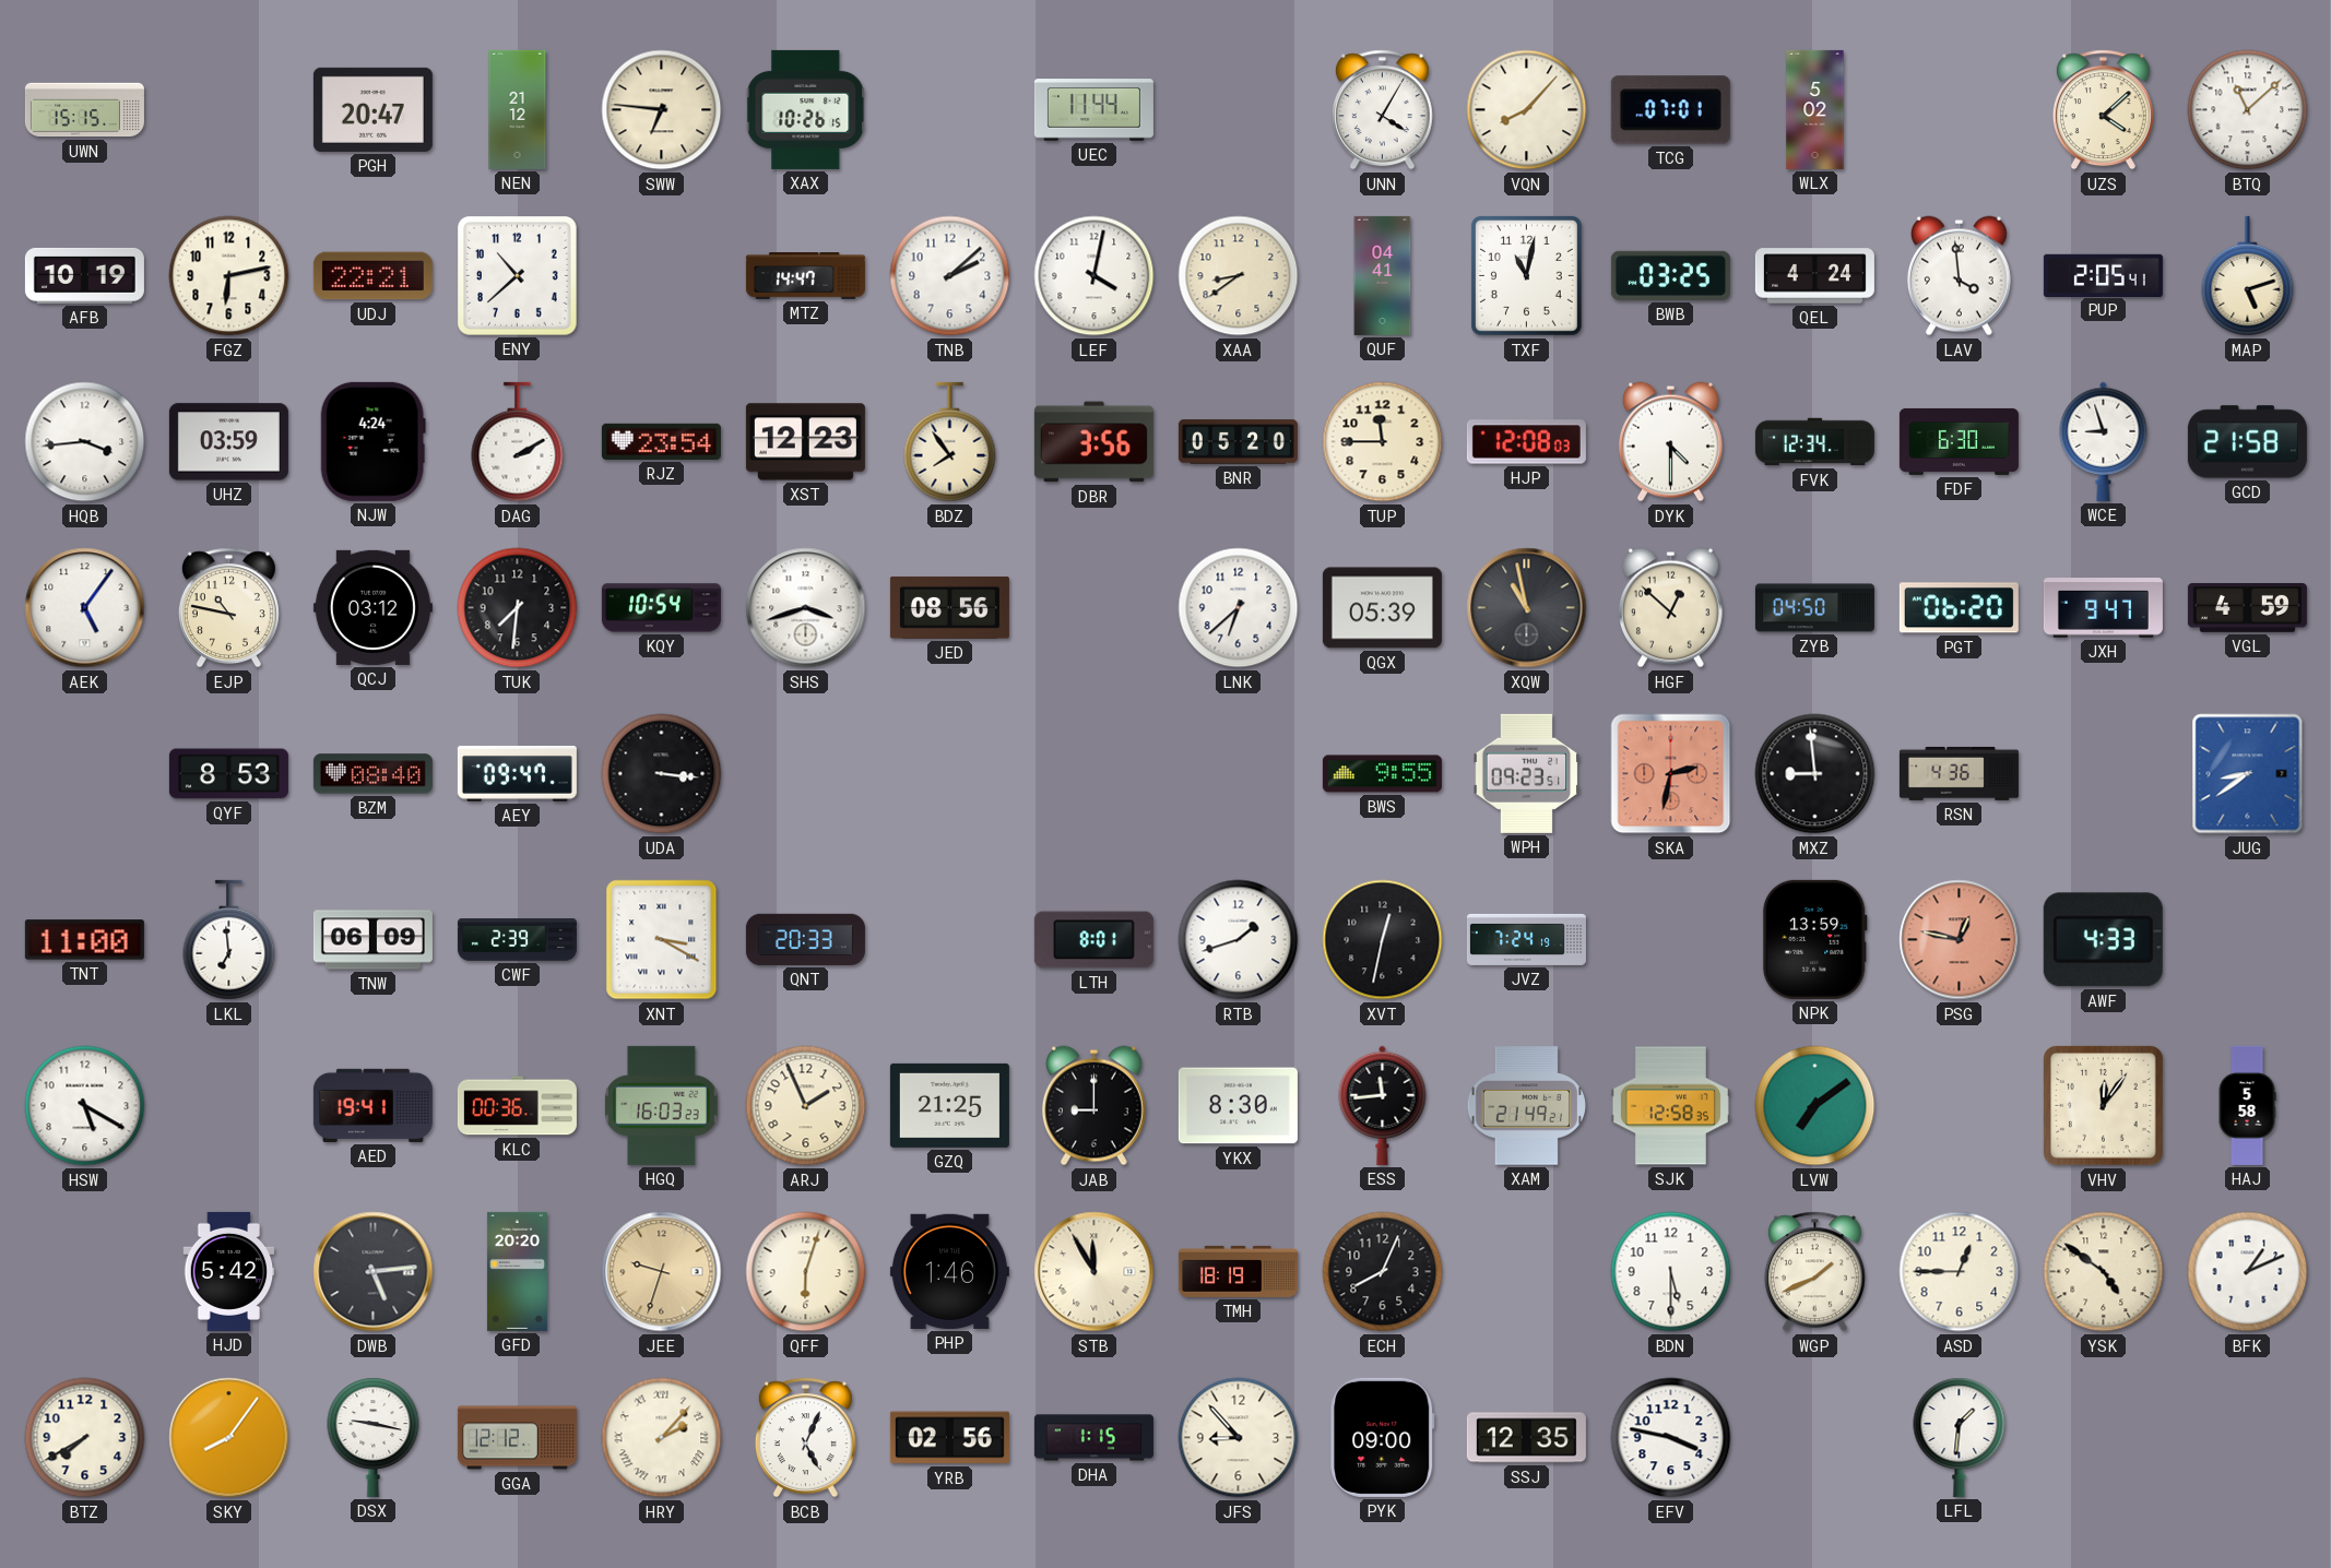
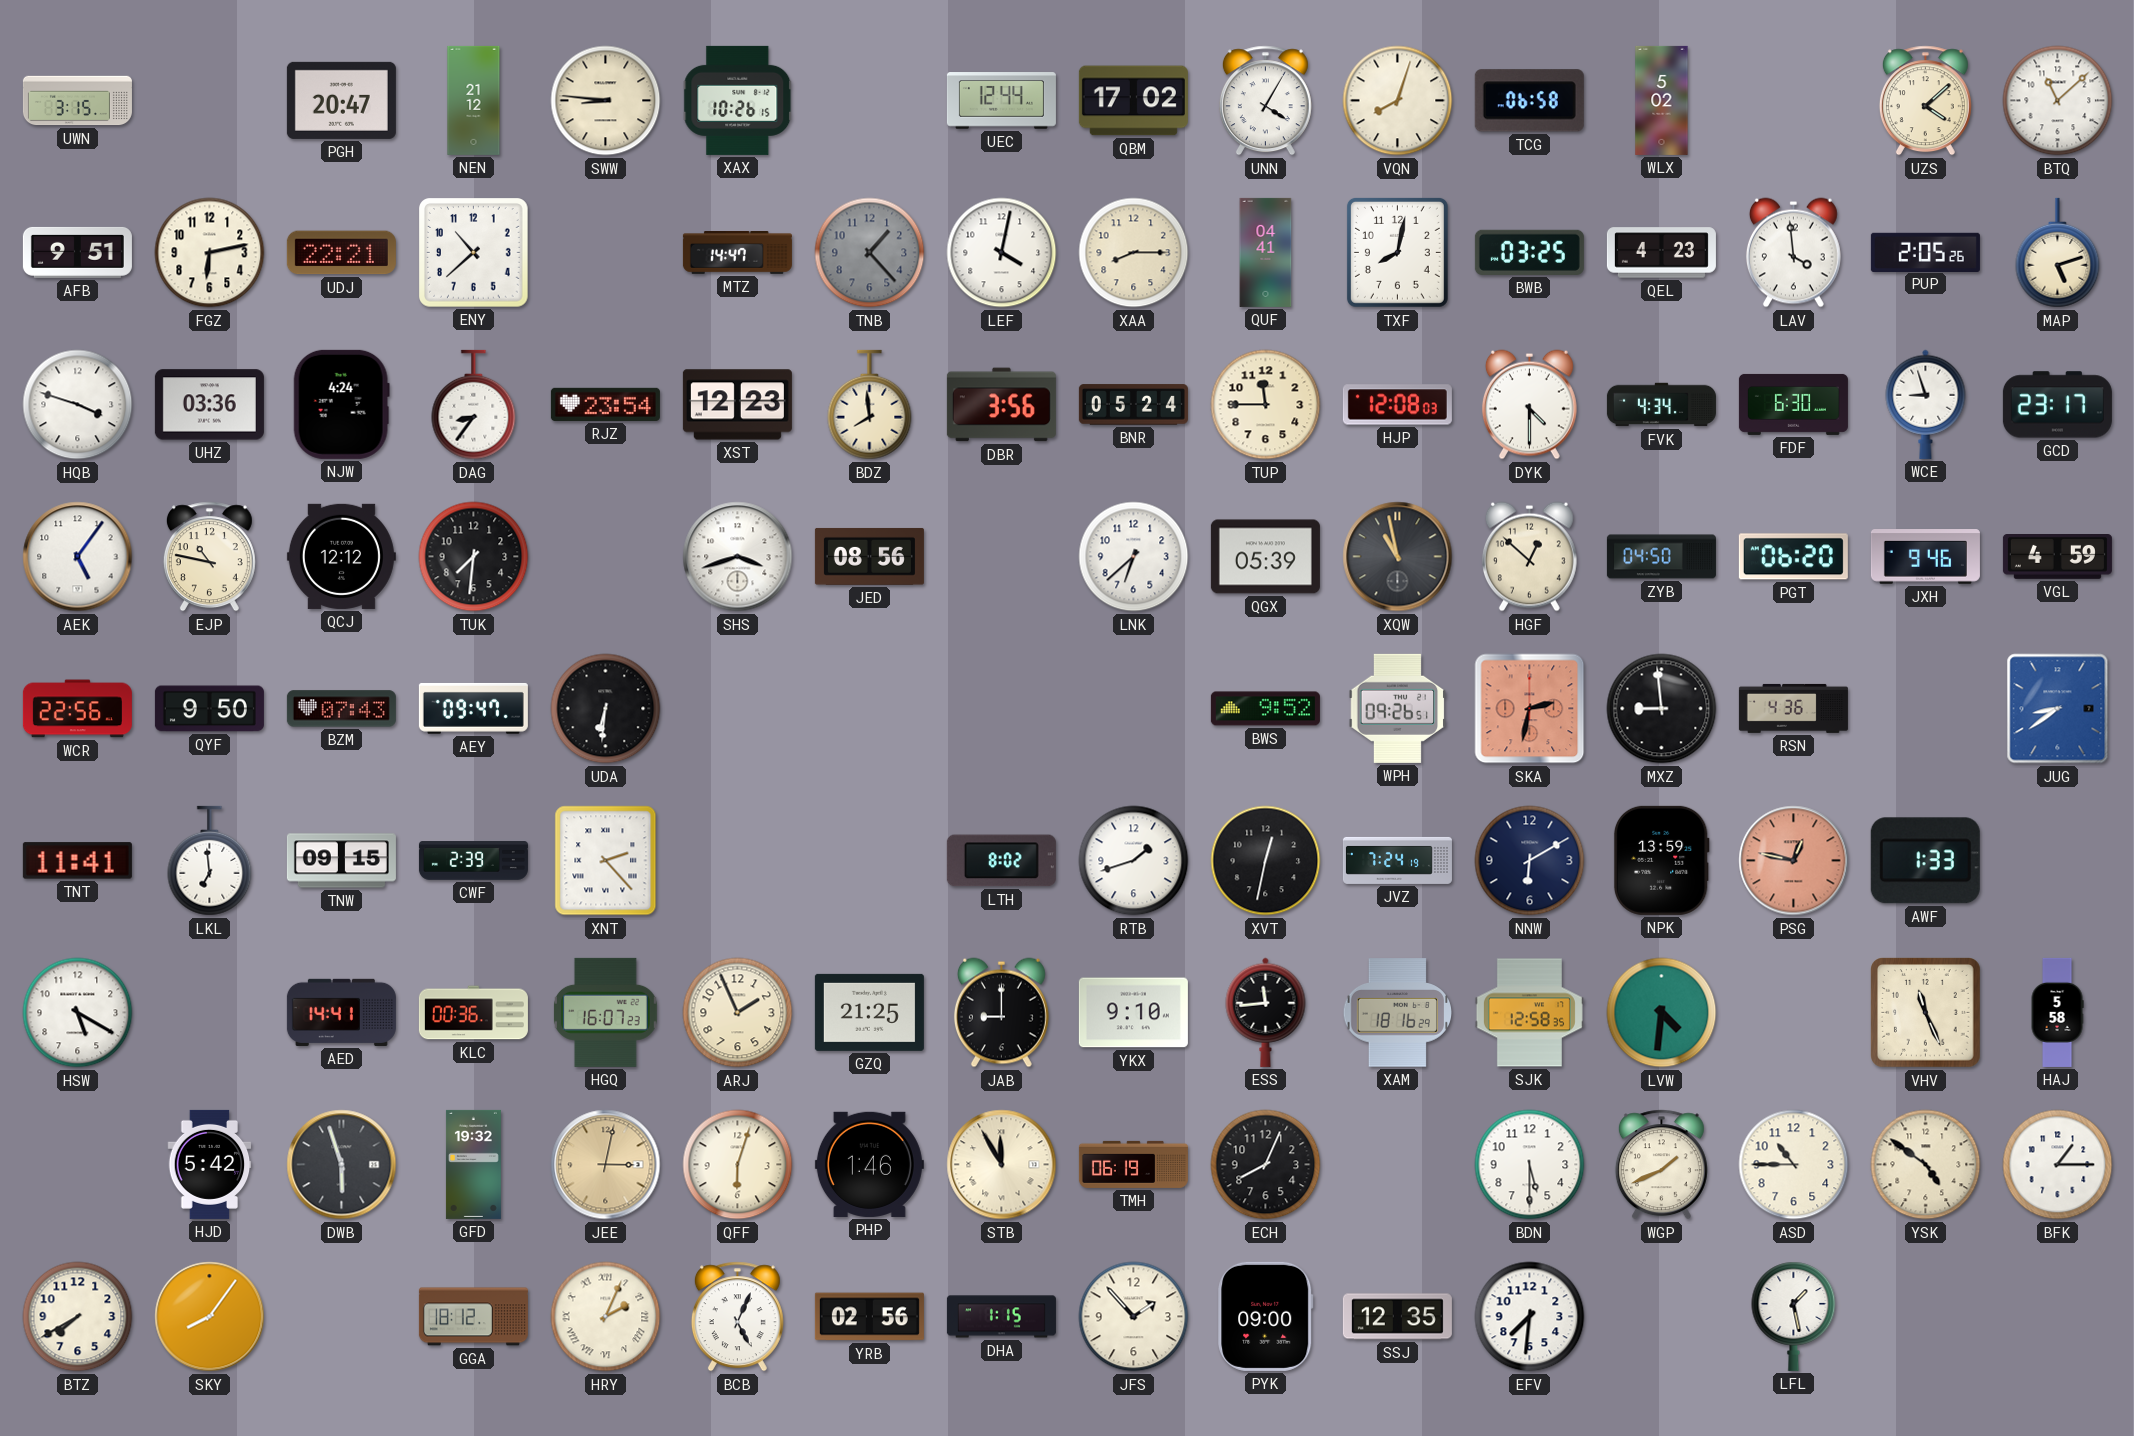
UWN: 15:15 -> 3:15
SWW: 6:46 -> 8:46
UEC: 11:44 -> 12:44
QBM: none -> 17:02
VQN: 8:07 -> 8:03
TCG: 07:01 -> 06:58
AFB: 10:19 -> 9:51
TNB: 2:08 -> 1:23
TNB dial: white -> grey
XAA: 8:39 -> 8:15
TXF: 11:02 -> 8:02
QEL: 4:24 -> 4:23
PUP: 2:05:41 -> 2:05:26
HQB: 3:44 -> 3:48
UHZ: 03:59 -> 03:36
DAG: 2:10 -> 8:36
BDZ: 7:54 -> 7:59
BNR: 05:20 -> 05:24
FVK: 12:34 -> 4:34
GCD: 21:58 -> 23:17
QCJ: 03:12 -> 12:12
KQY: 10:54 -> none
JXH: 9:47 -> 9:46
WCR: none -> 22:56
QYF: 8:53 -> 9:50
BZM: 08:40 -> 07:43
UDA: 3:16 -> 6:31
BWS: 9:55 -> 9:52
WPH: 09:23 -> 09:26
TNT: 11:00 -> 11:41
TNW: 06:09 -> 09:15
XNT: 3:20 -> 2:23
QNT: 20:33 -> none
LTH: 8:01 -> 8:02
NNW: none -> 6:10
AWF: 4:33 -> 1:33
AED: 19:41 -> 14:41
HGQ: 16:03 -> 16:07
YKX: 8:30 -> 9:10
XAM: 21:49 -> 18:16
LVW: 7:09 -> 4:31
VHV: 12:06 -> 11:26
DWB: 5:14 -> 5:57
GFD: 20:20 -> 19:32
JEE: 9:33 -> 3:02
TMH: 18:19 -> 06:19
ASD: 12:45 -> 10:45
BFK: 1:11 -> 1:15
DSX: 9:17 -> none
GGA: 12:12 -> 18:12
HRY: 2:07 -> 2:04
JFS: 8:53 -> 1:53
EFV: 3:47 -> 7:31
LFL: 1:31 -> 1:28
